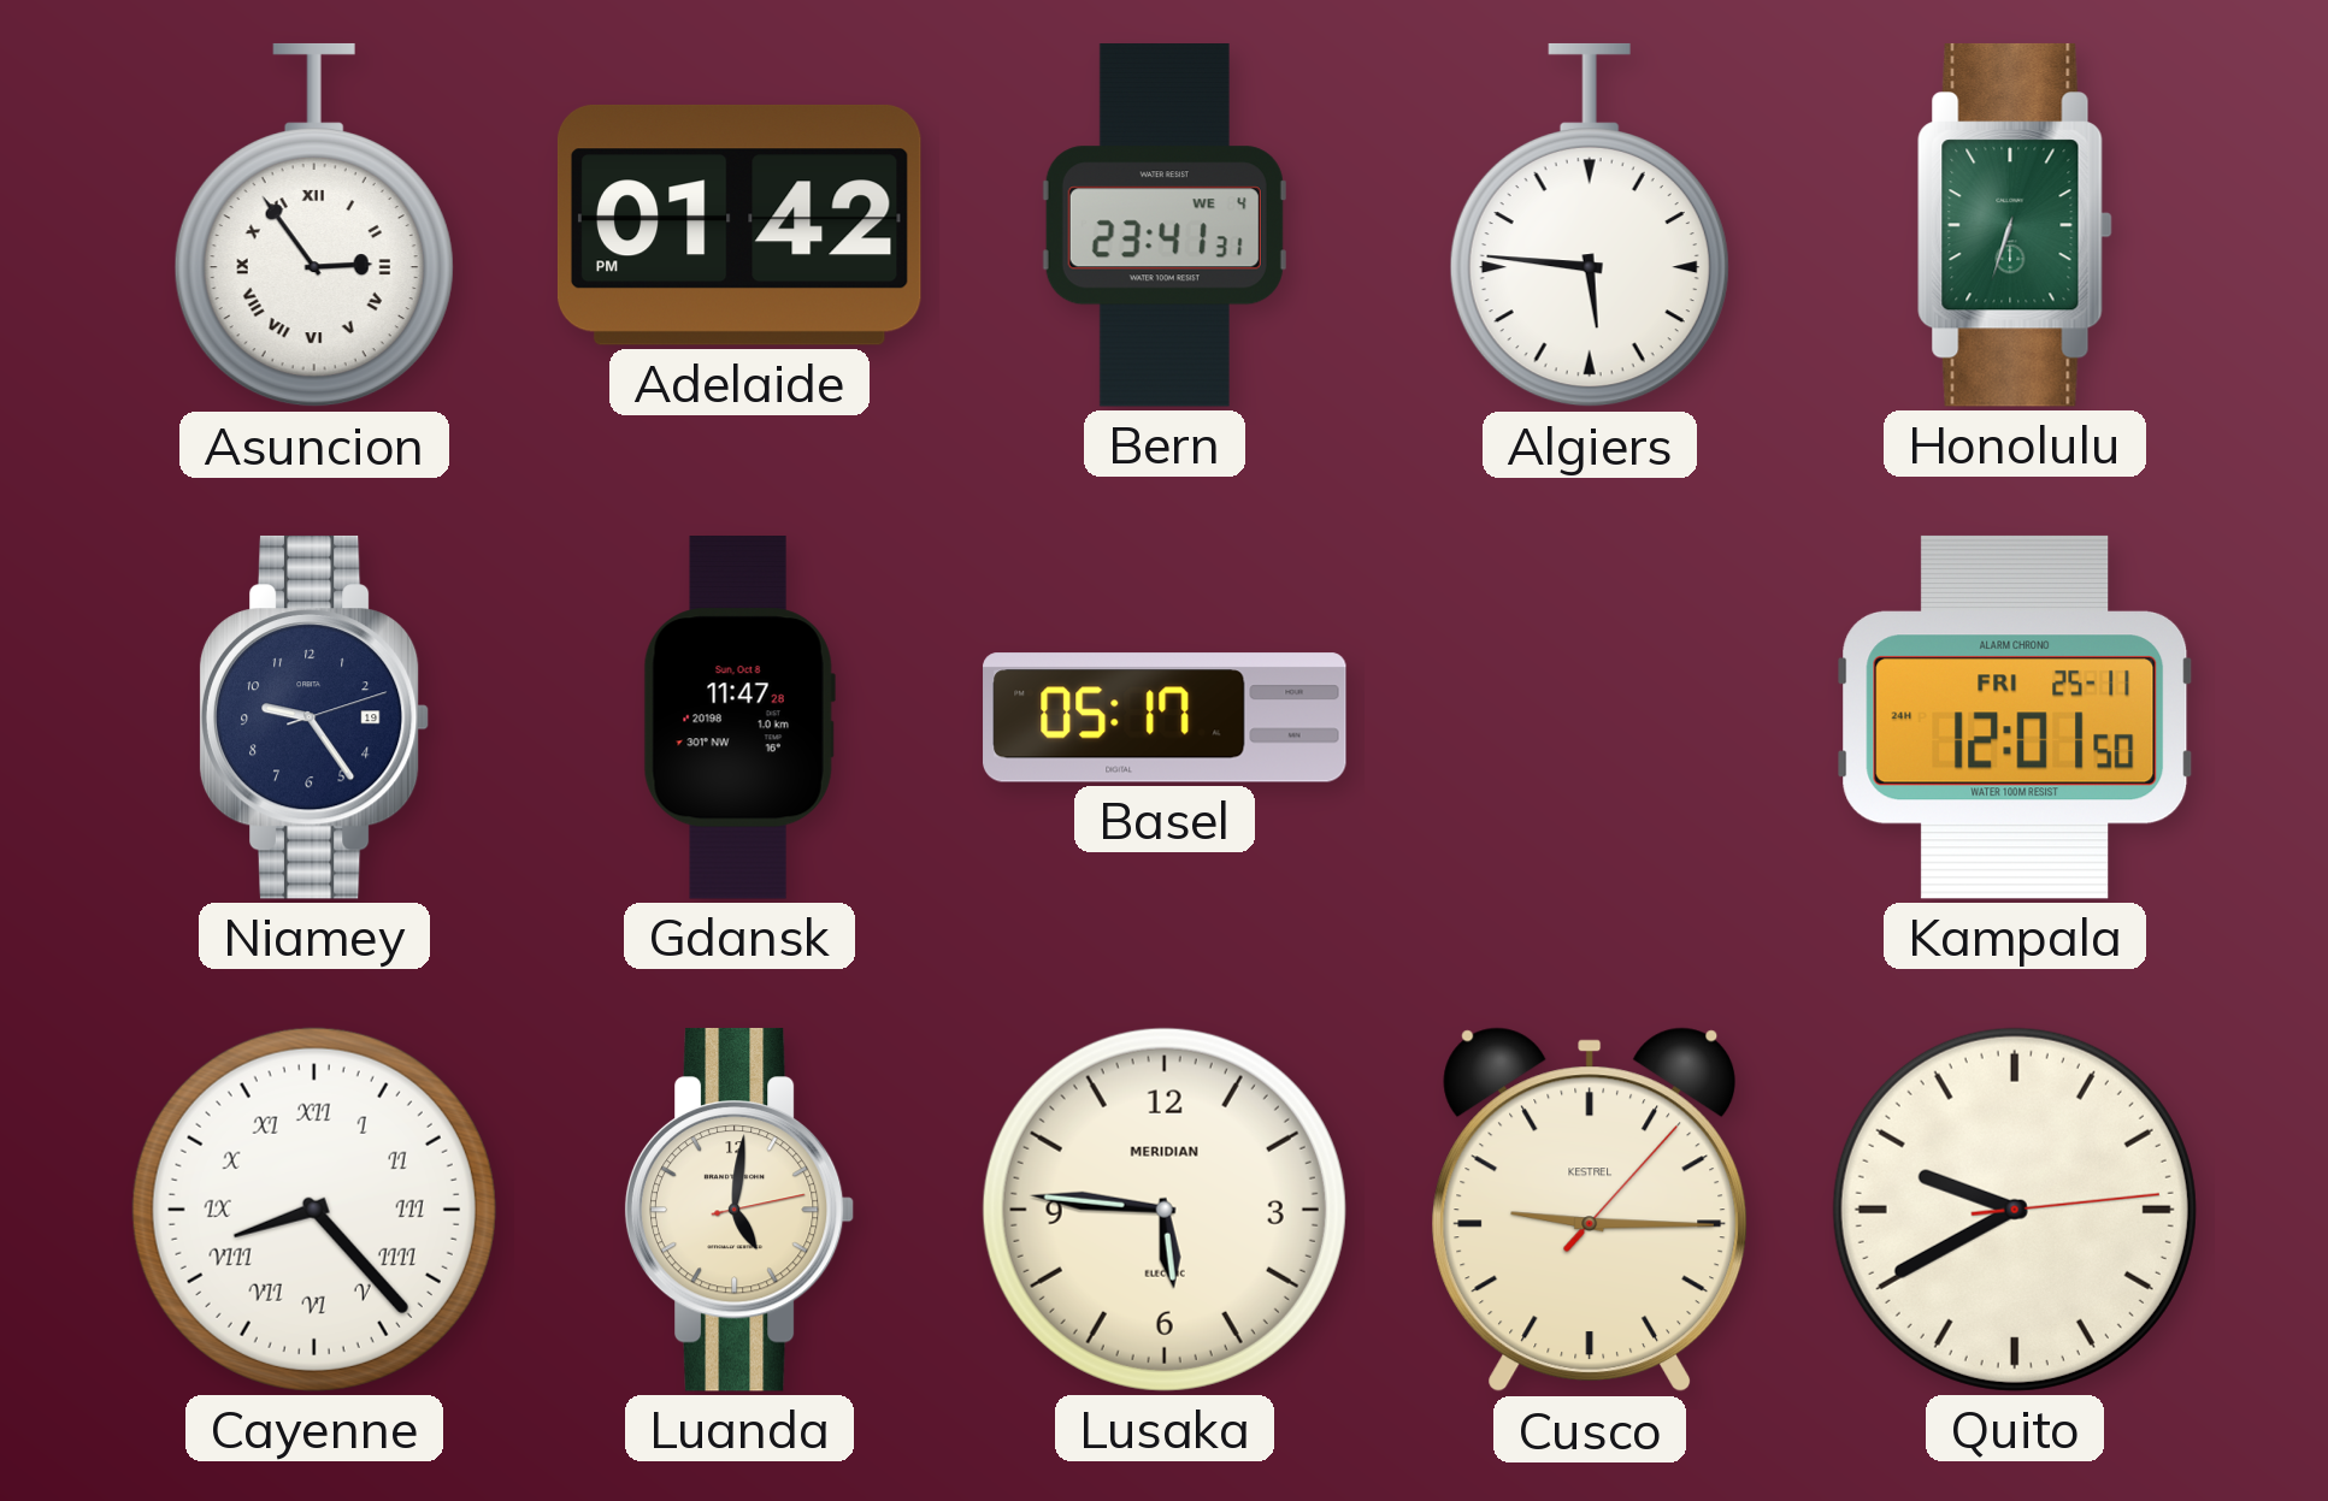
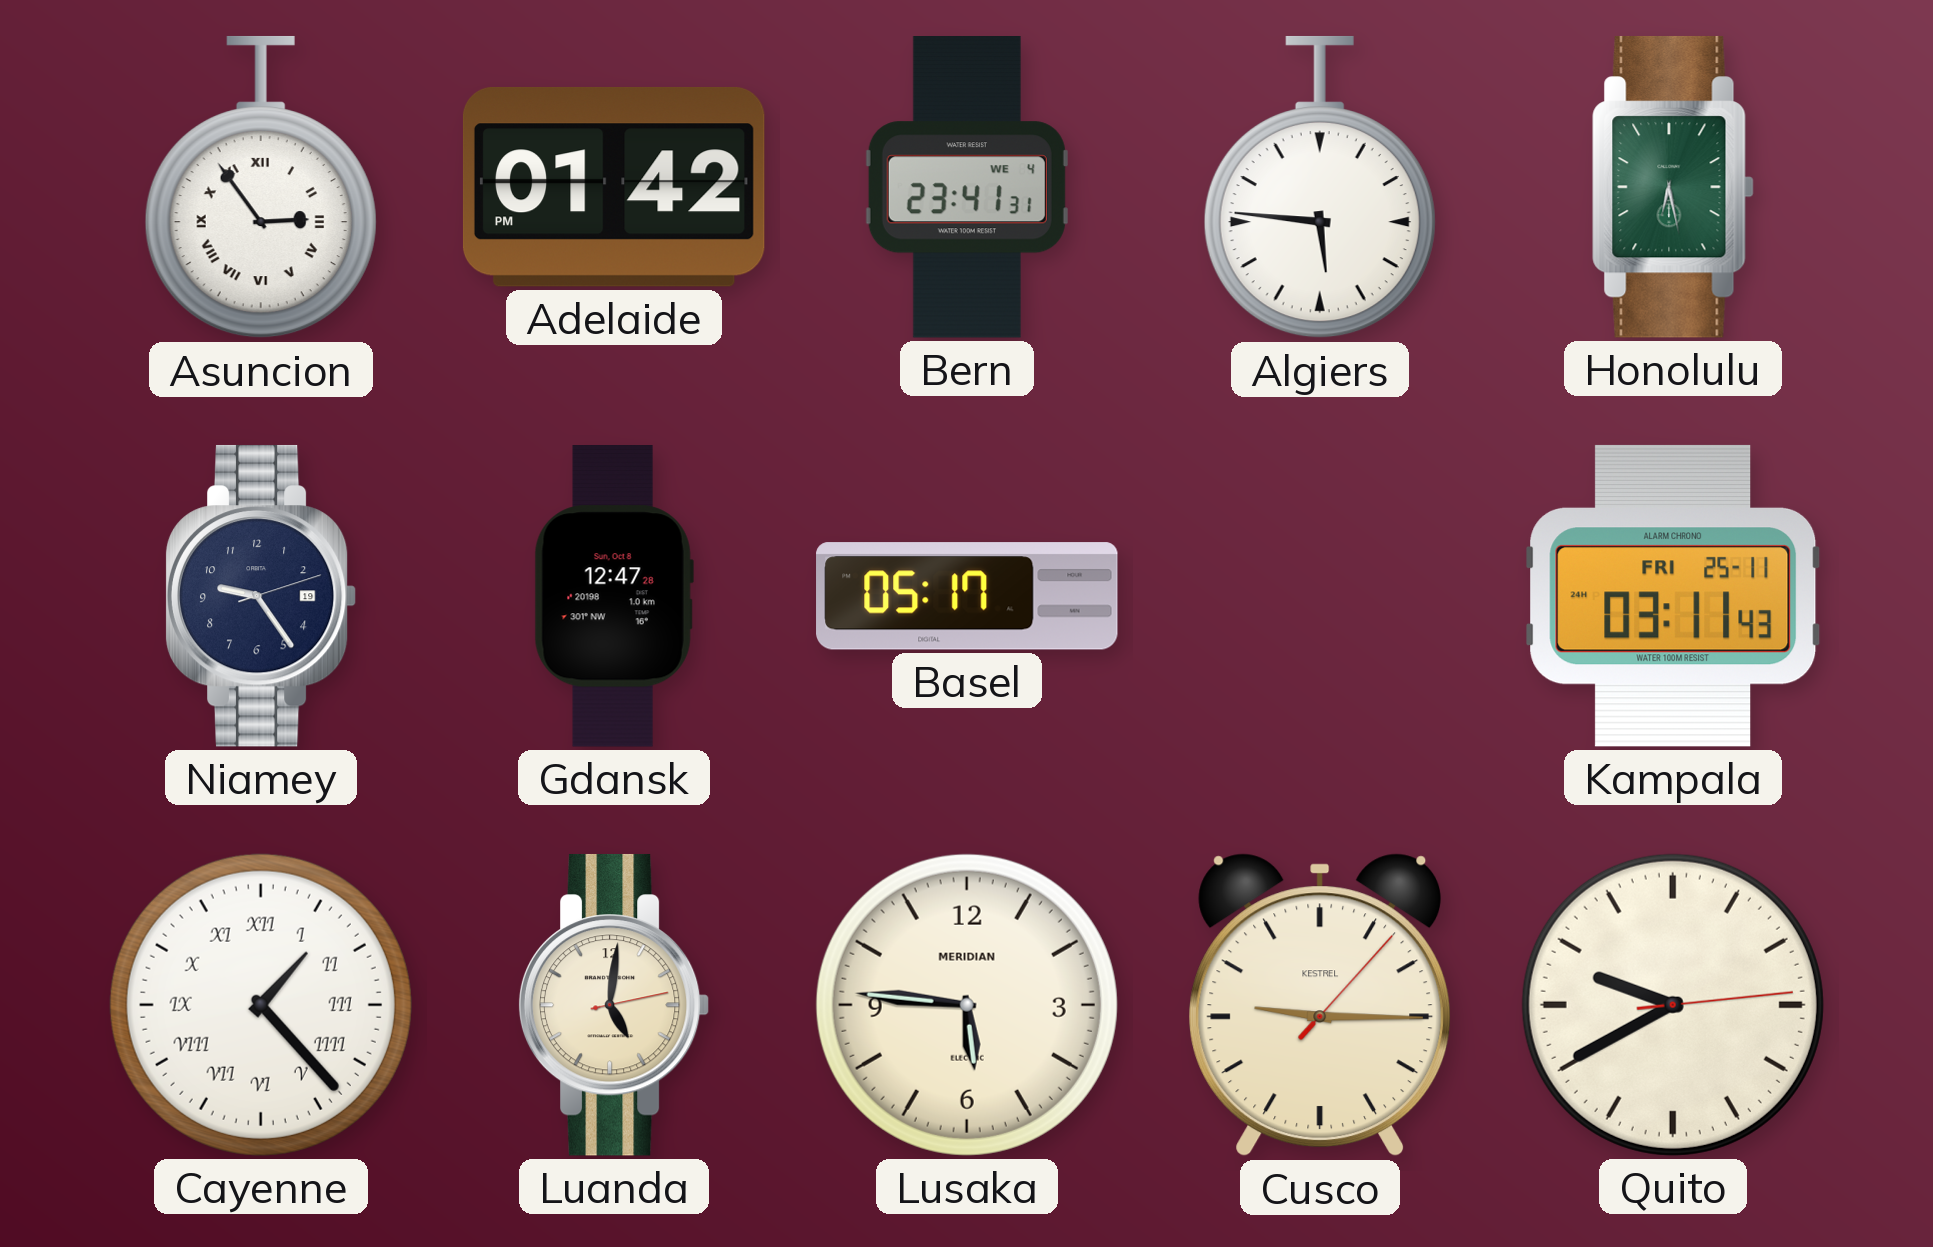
Honolulu: 6:33 -> 6:28
Gdansk: 11:47 -> 12:47
Kampala: 12:01 -> 03:11
Cayenne: 8:23 -> 1:23
